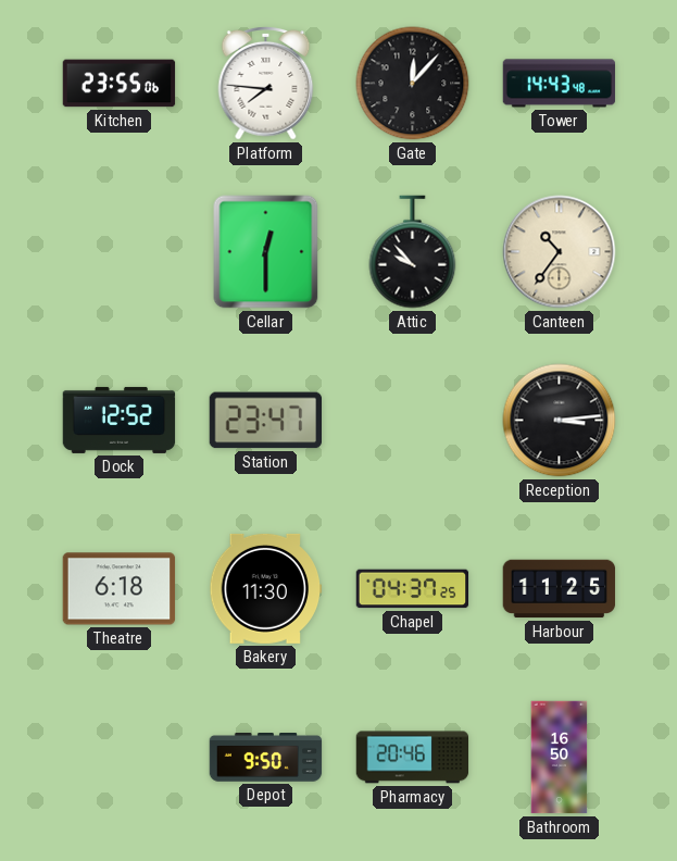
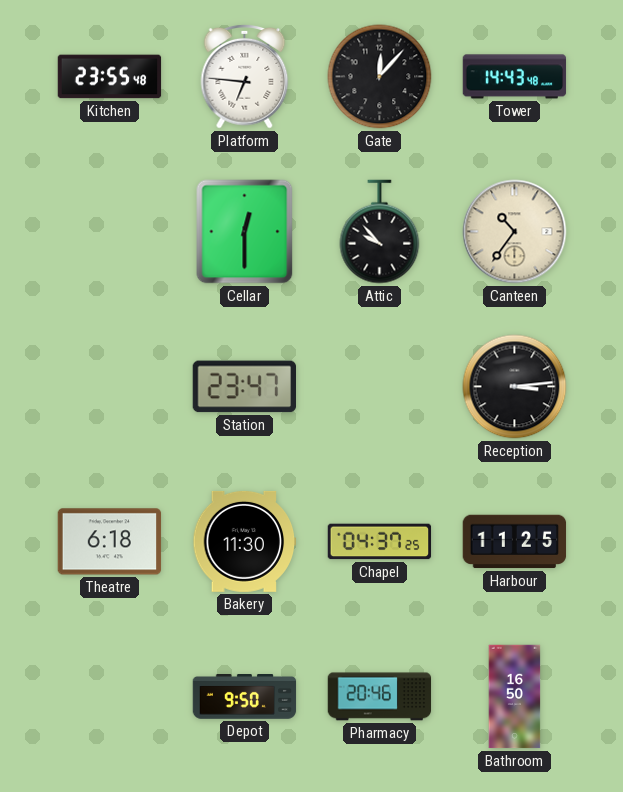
Kitchen: 23:55:06 -> 23:55:48
Platform: 7:46 -> 6:46
Dock: 12:52 -> none
